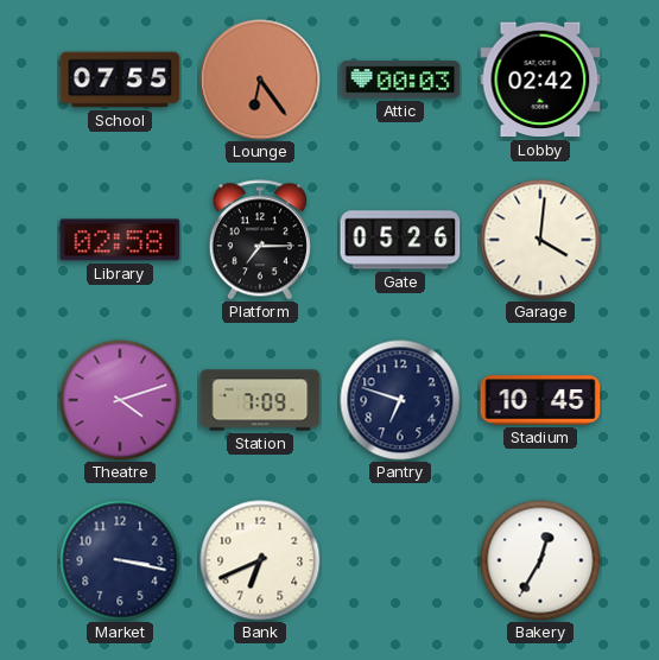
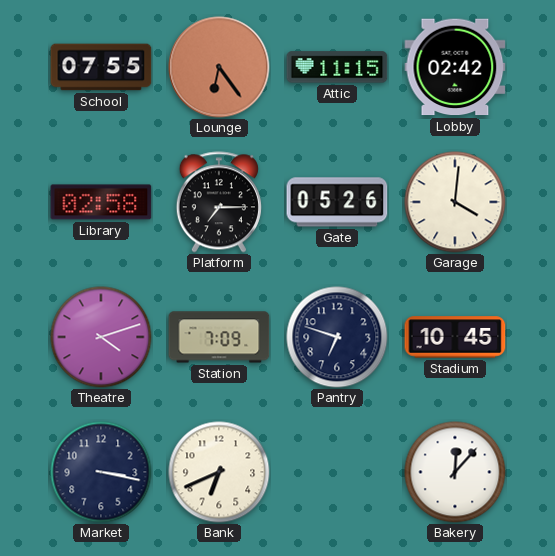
Attic: 00:03 -> 11:15
Bakery: 12:35 -> 12:07
